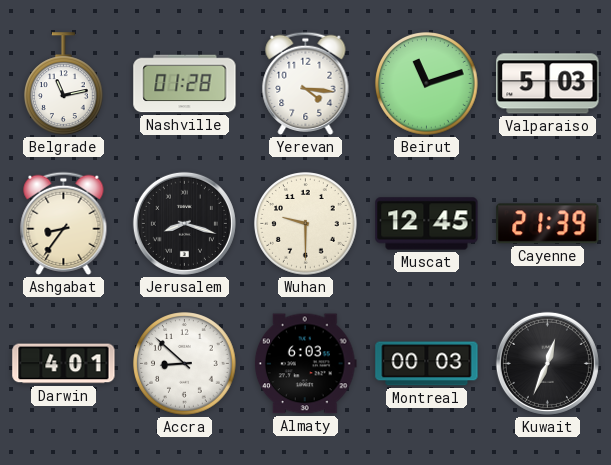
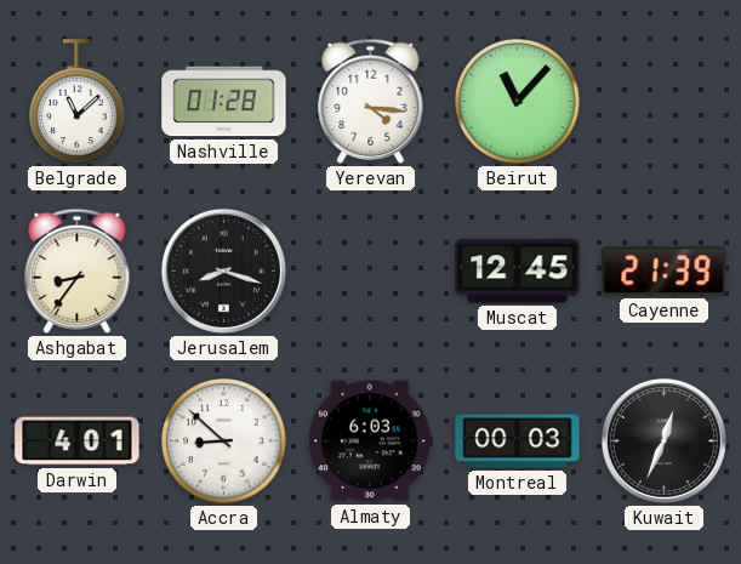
Belgrade: 11:13 -> 11:08
Beirut: 11:12 -> 11:07
Valparaiso: 5:03 -> none
Wuhan: 9:30 -> none
